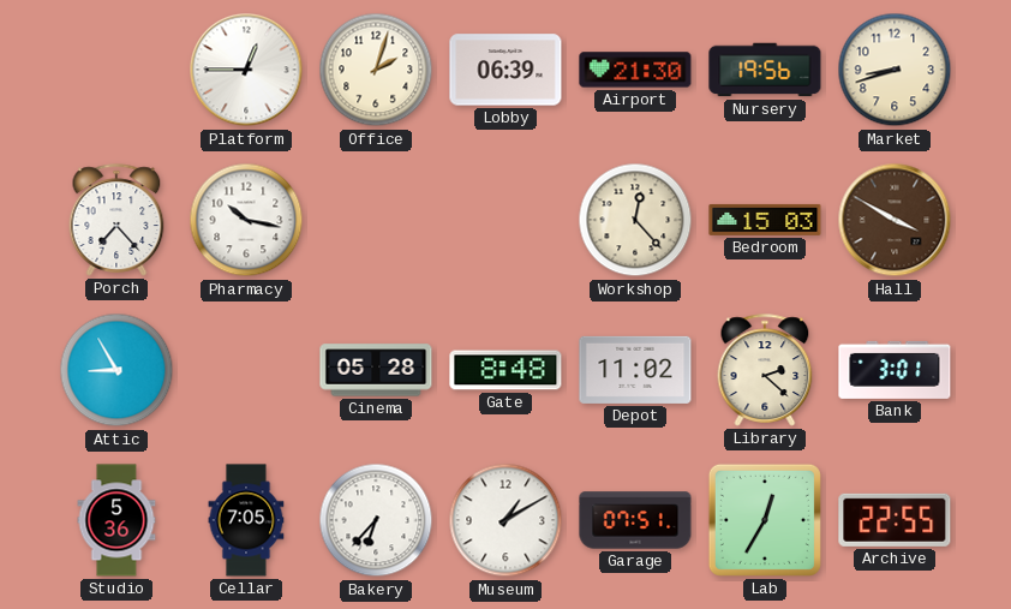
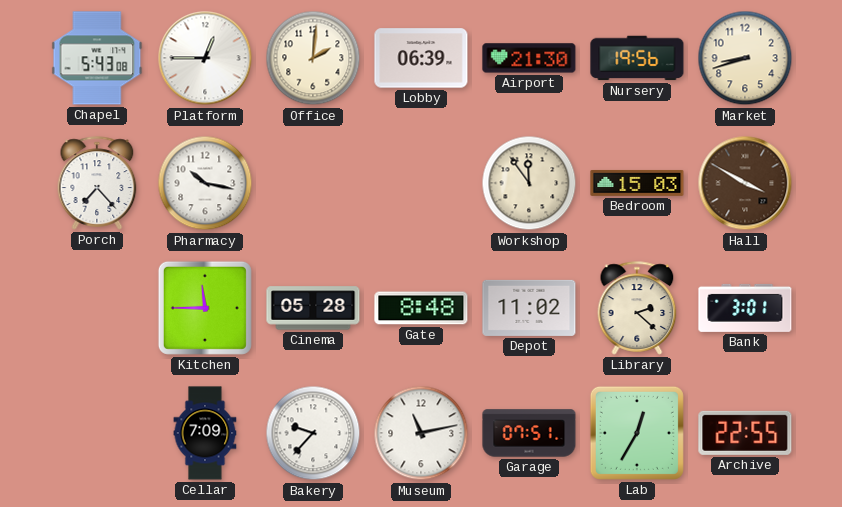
Chapel: none -> 5:43
Office: 2:03 -> 2:01
Workshop: 12:23 -> 11:54
Attic: 8:55 -> none
Kitchen: none -> 11:45
Studio: 5:36 -> none
Cellar: 7:05 -> 7:09
Bakery: 6:37 -> 9:37
Museum: 1:10 -> 11:13
